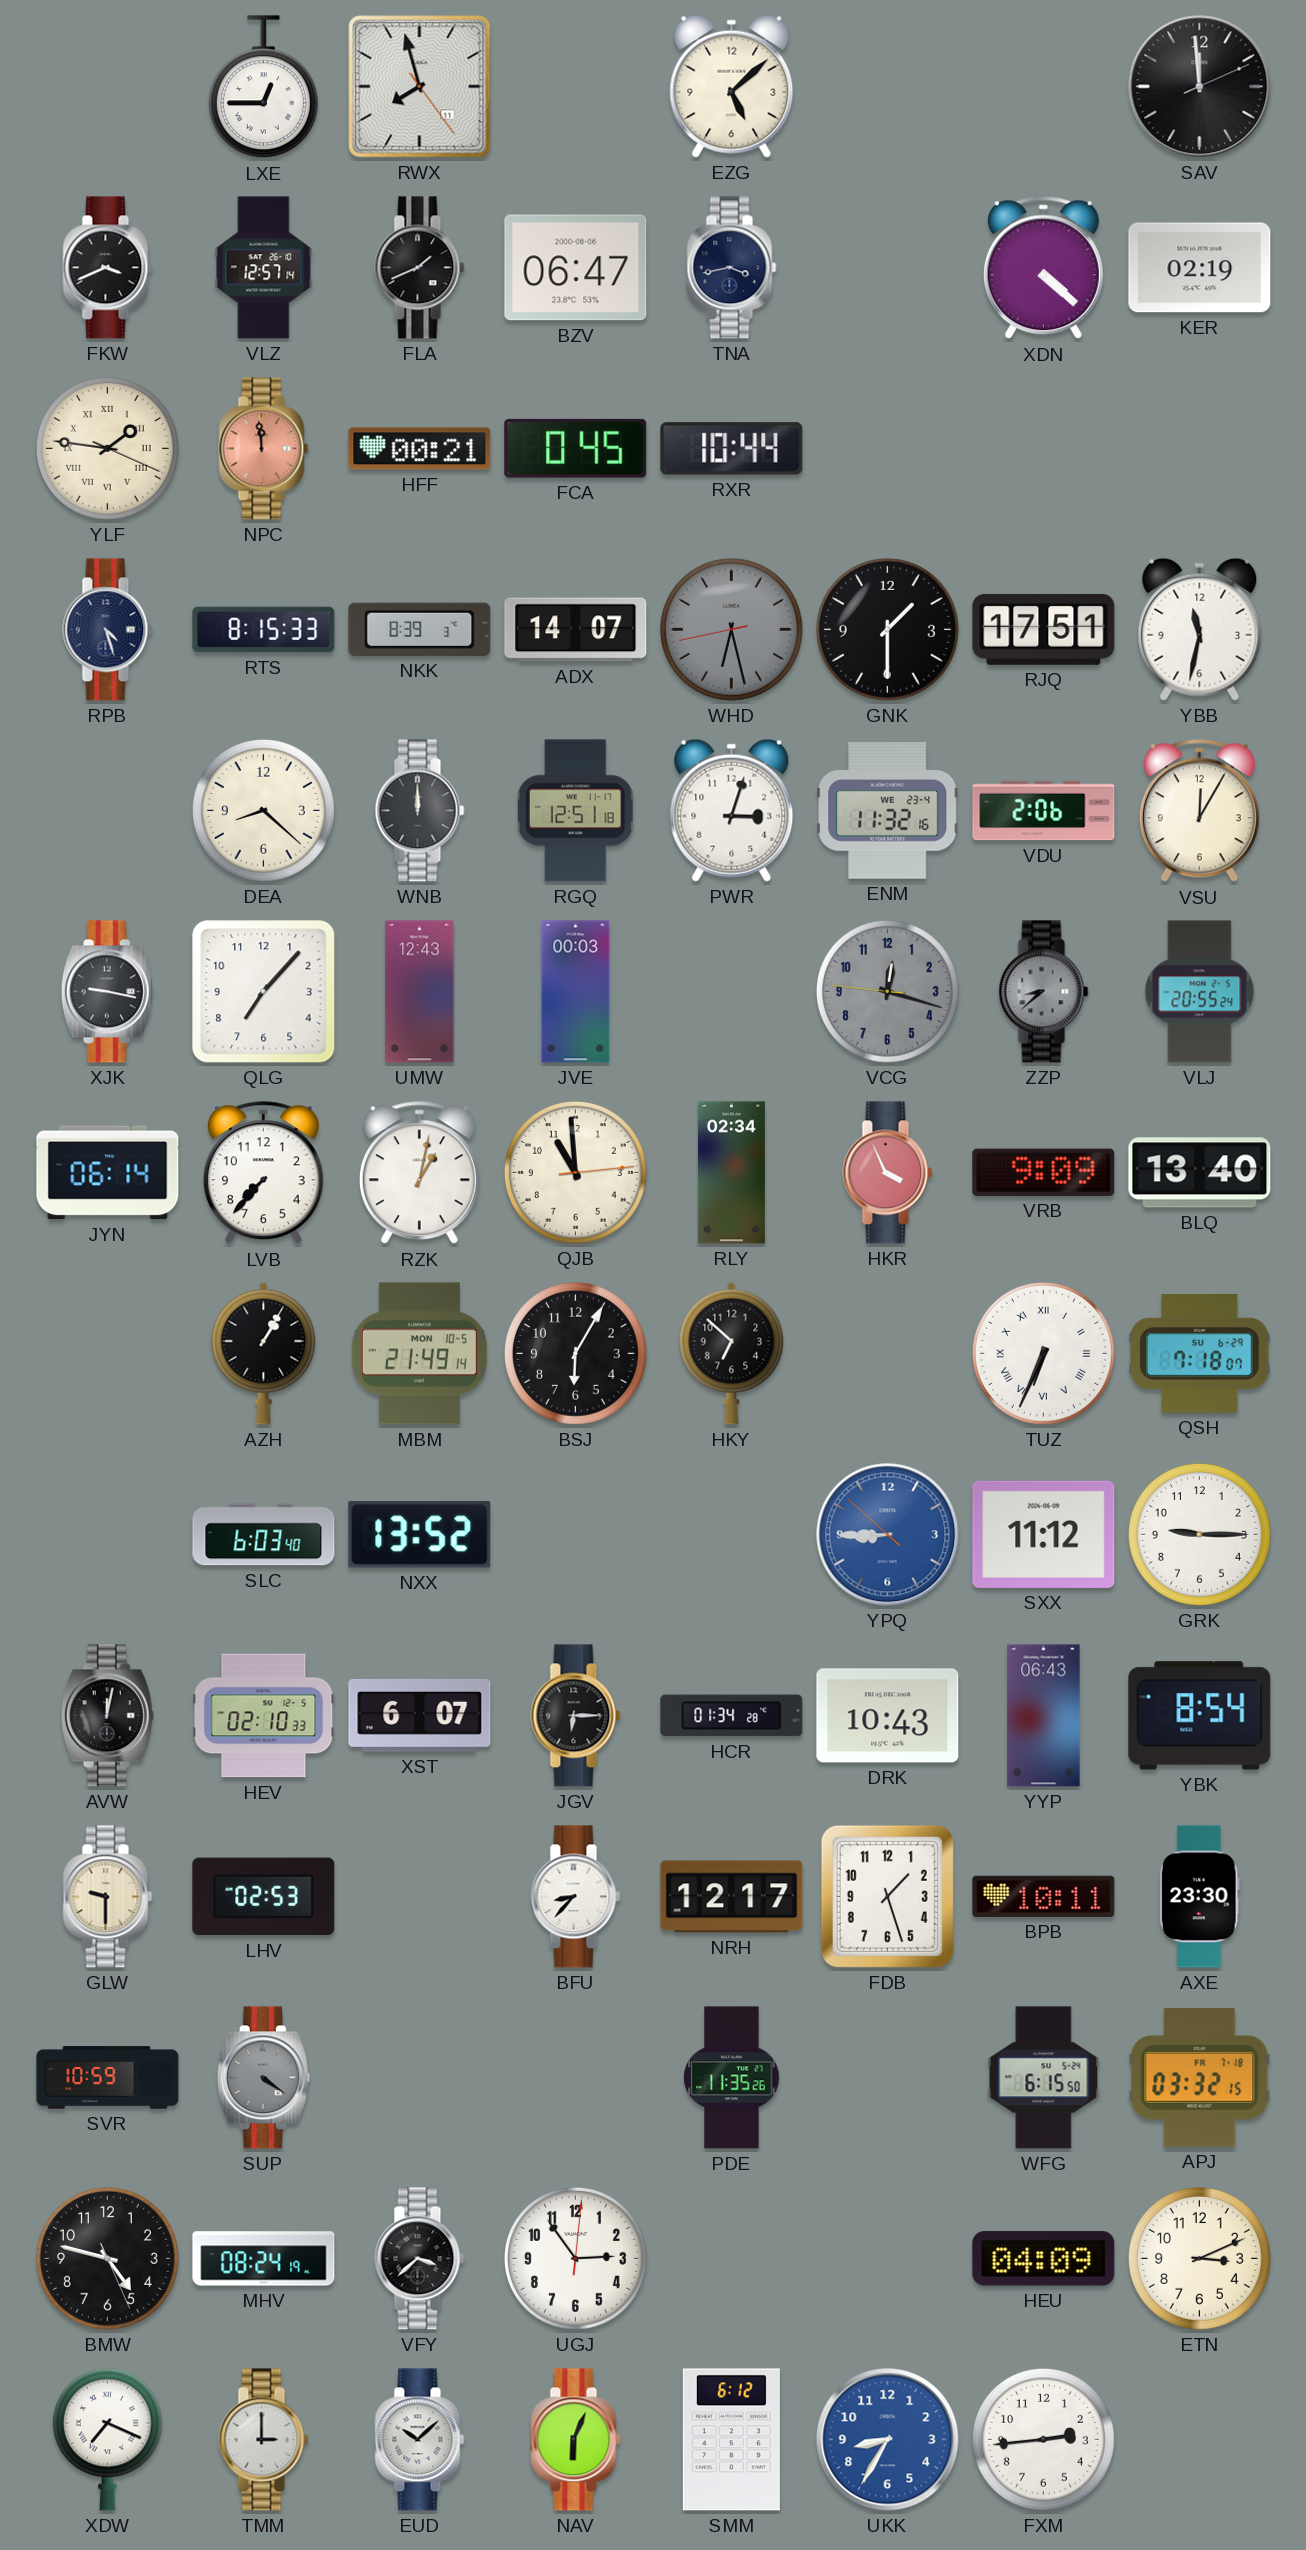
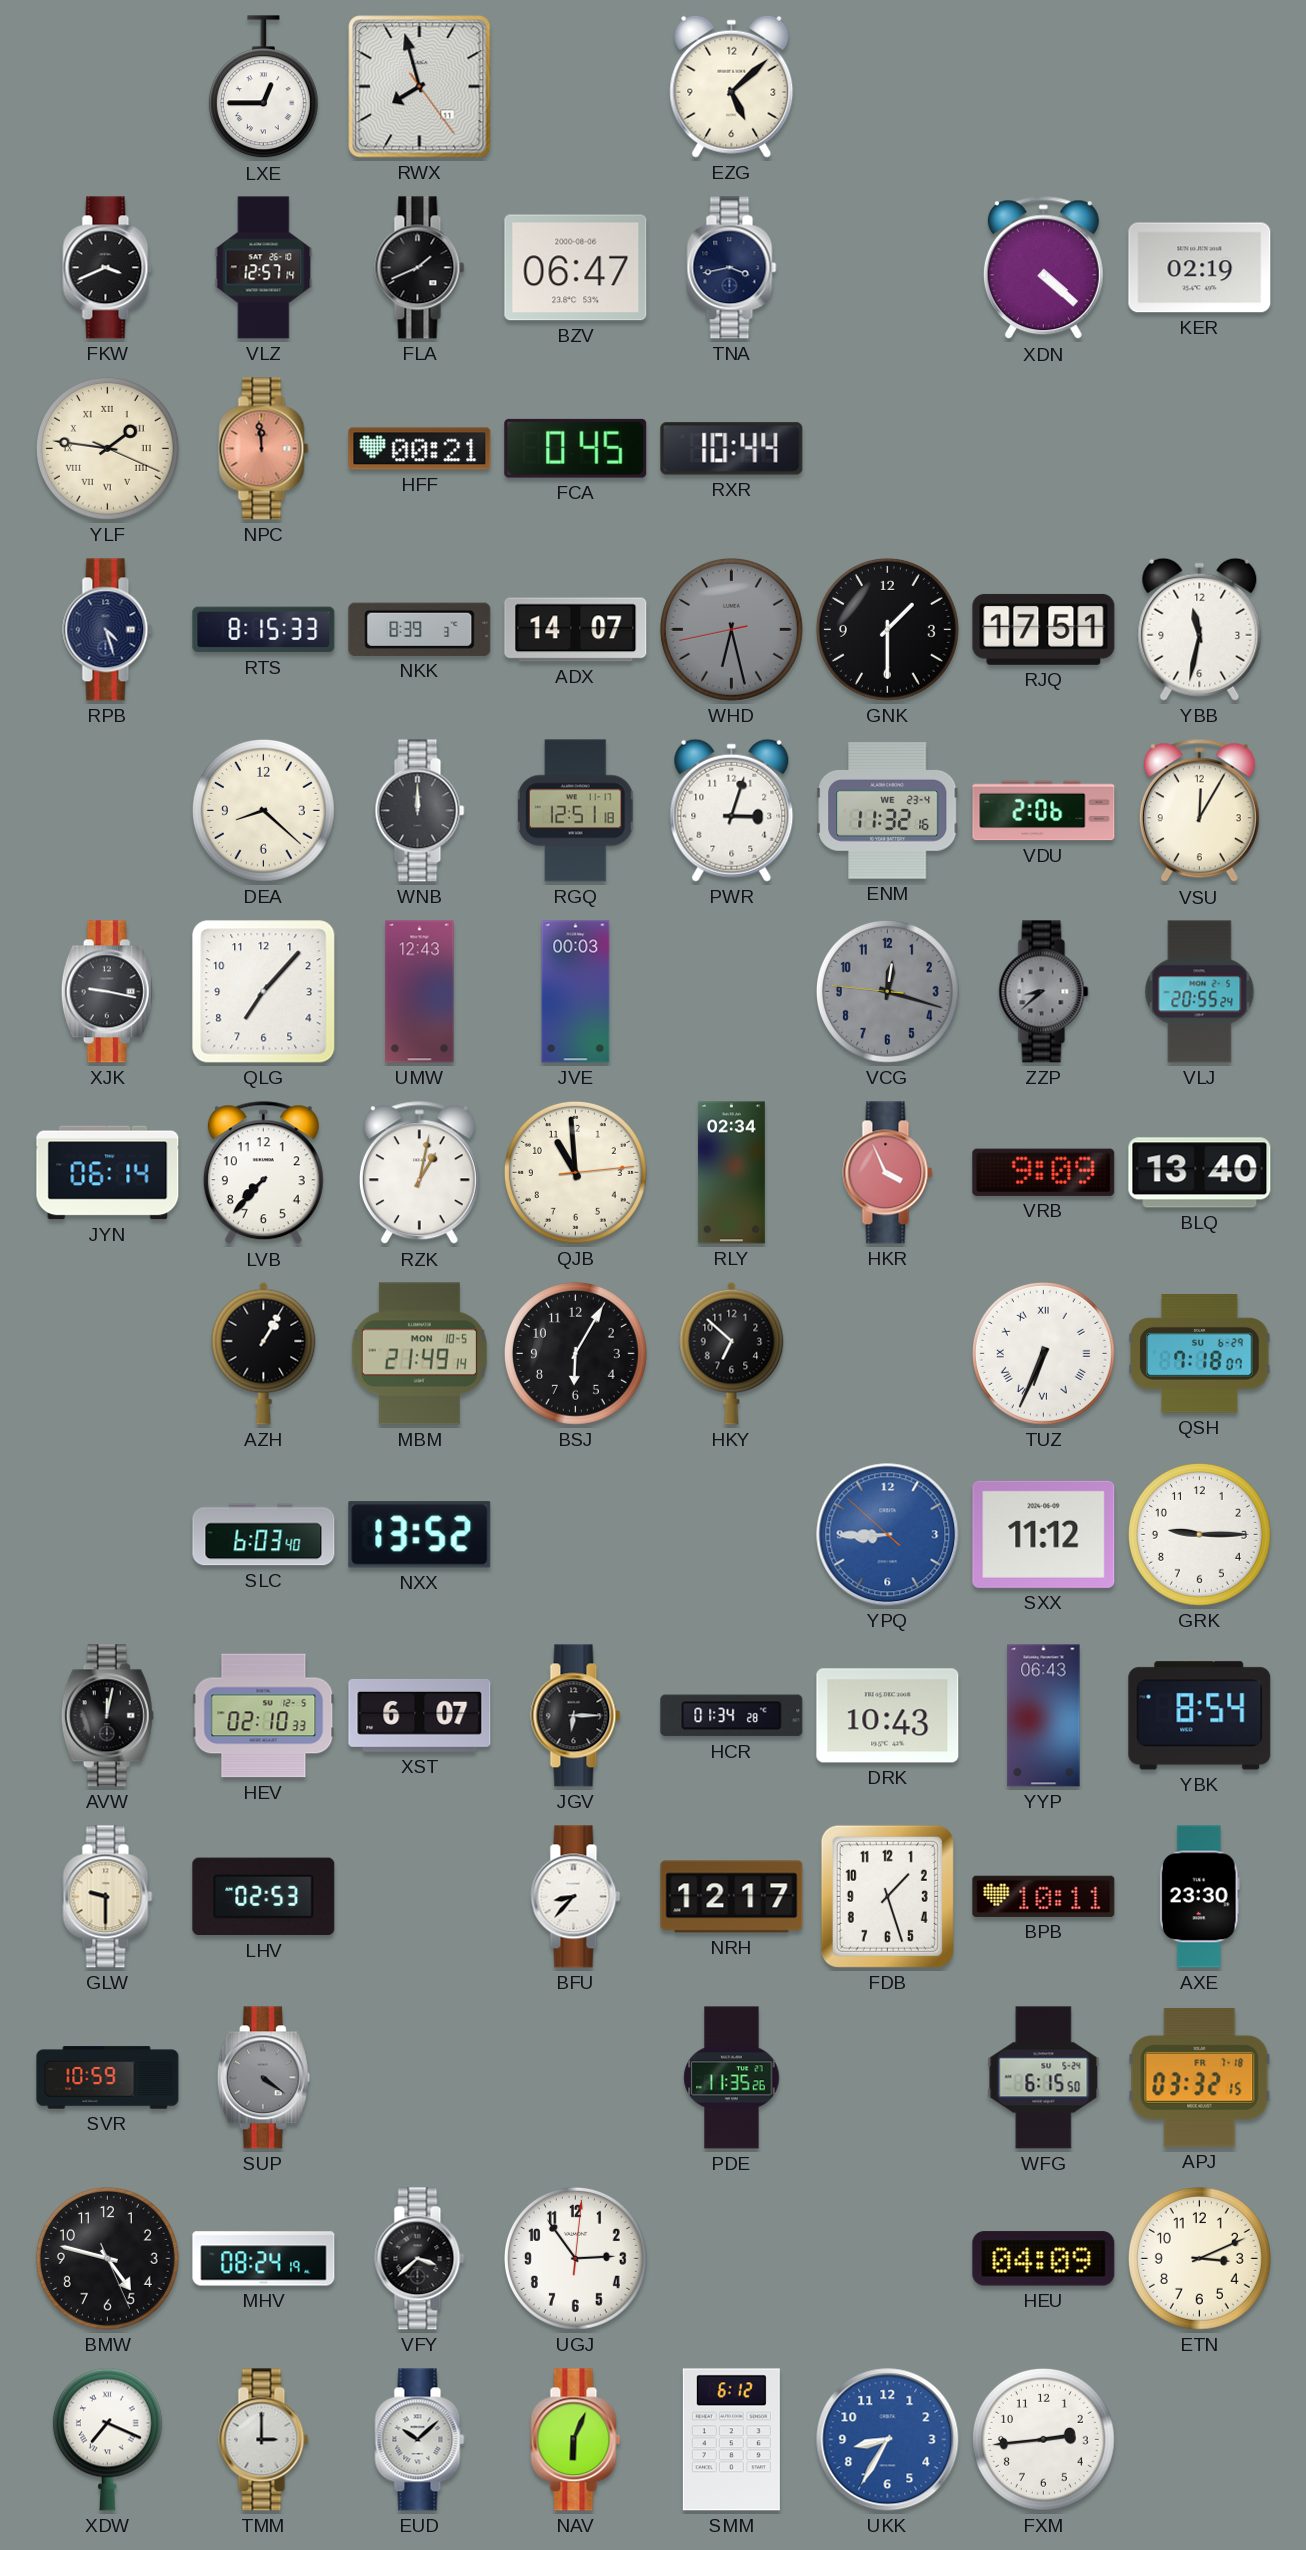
SAV: 11:59 -> none
